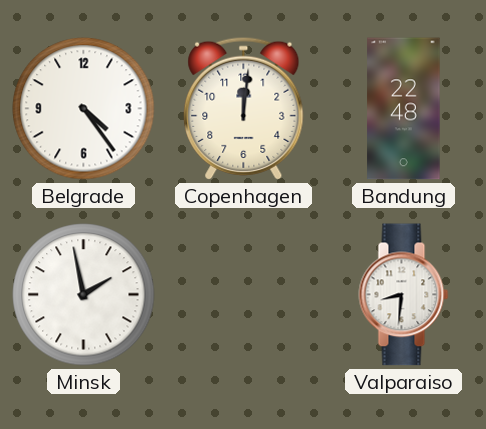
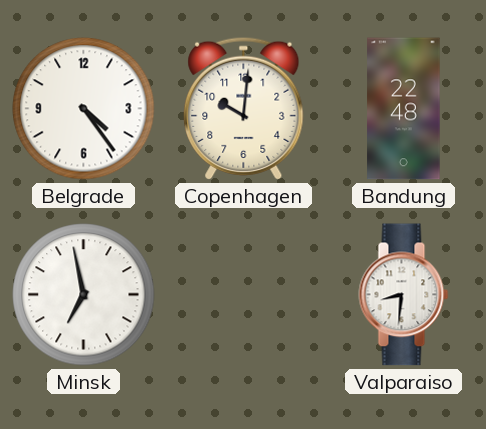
Copenhagen: 12:01 -> 10:01
Minsk: 1:58 -> 6:58
